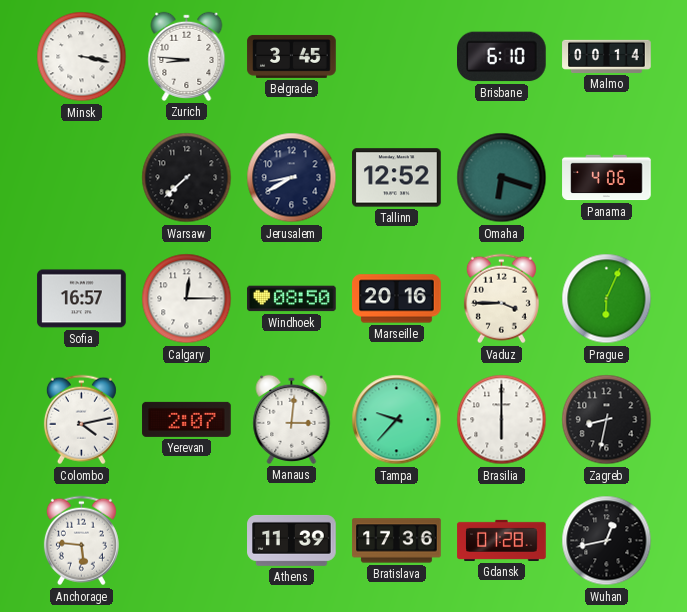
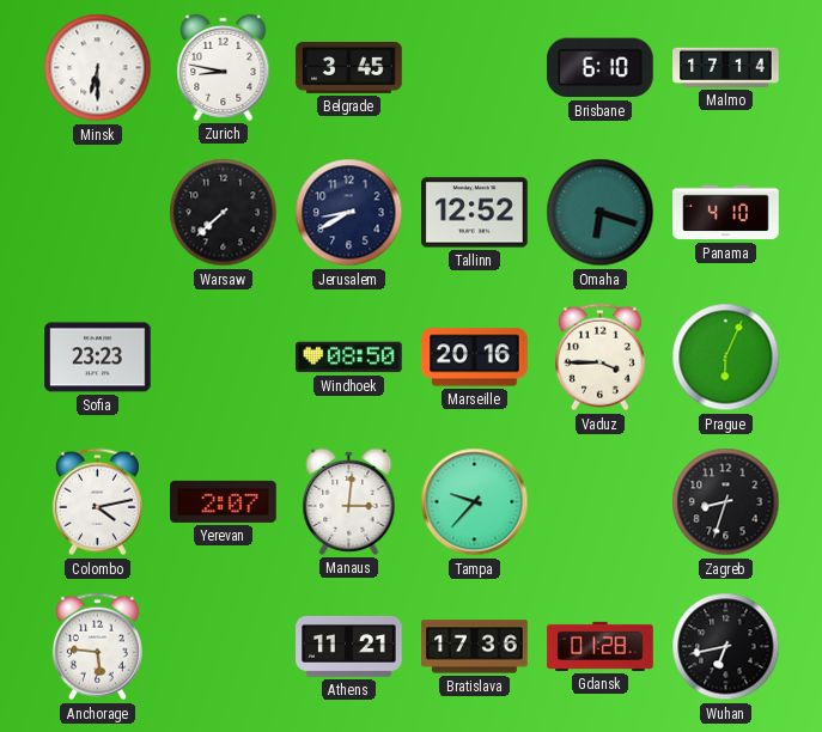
Minsk: 3:17 -> 6:30
Zurich: 8:46 -> 8:47
Malmo: 00:14 -> 17:14
Panama: 4:06 -> 4:10
Sofia: 16:57 -> 23:23
Calgary: 12:15 -> none
Brasilia: 6:00 -> none
Zagreb: 8:32 -> 8:33
Athens: 11:39 -> 11:21
Wuhan: 12:43 -> 6:43
